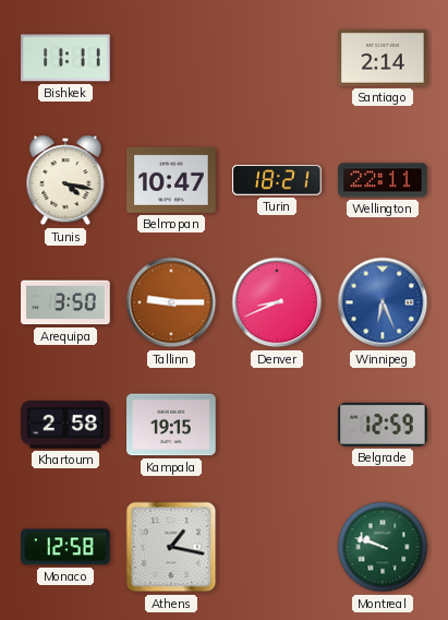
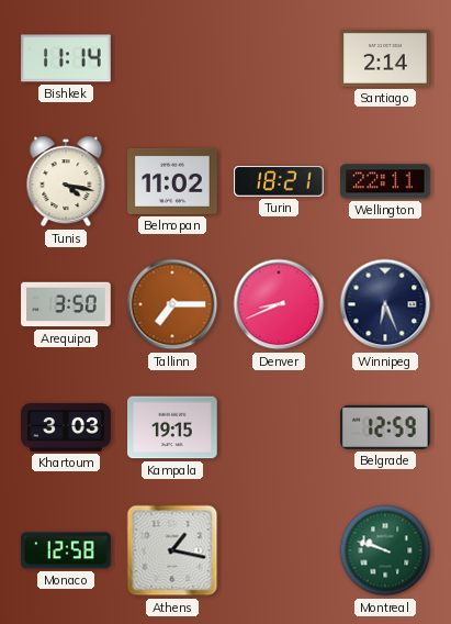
Bishkek: 11:11 -> 11:14
Belmopan: 10:47 -> 11:02
Tallinn: 9:15 -> 7:15
Winnipeg dial: blue -> navy
Khartoum: 2:58 -> 3:03
